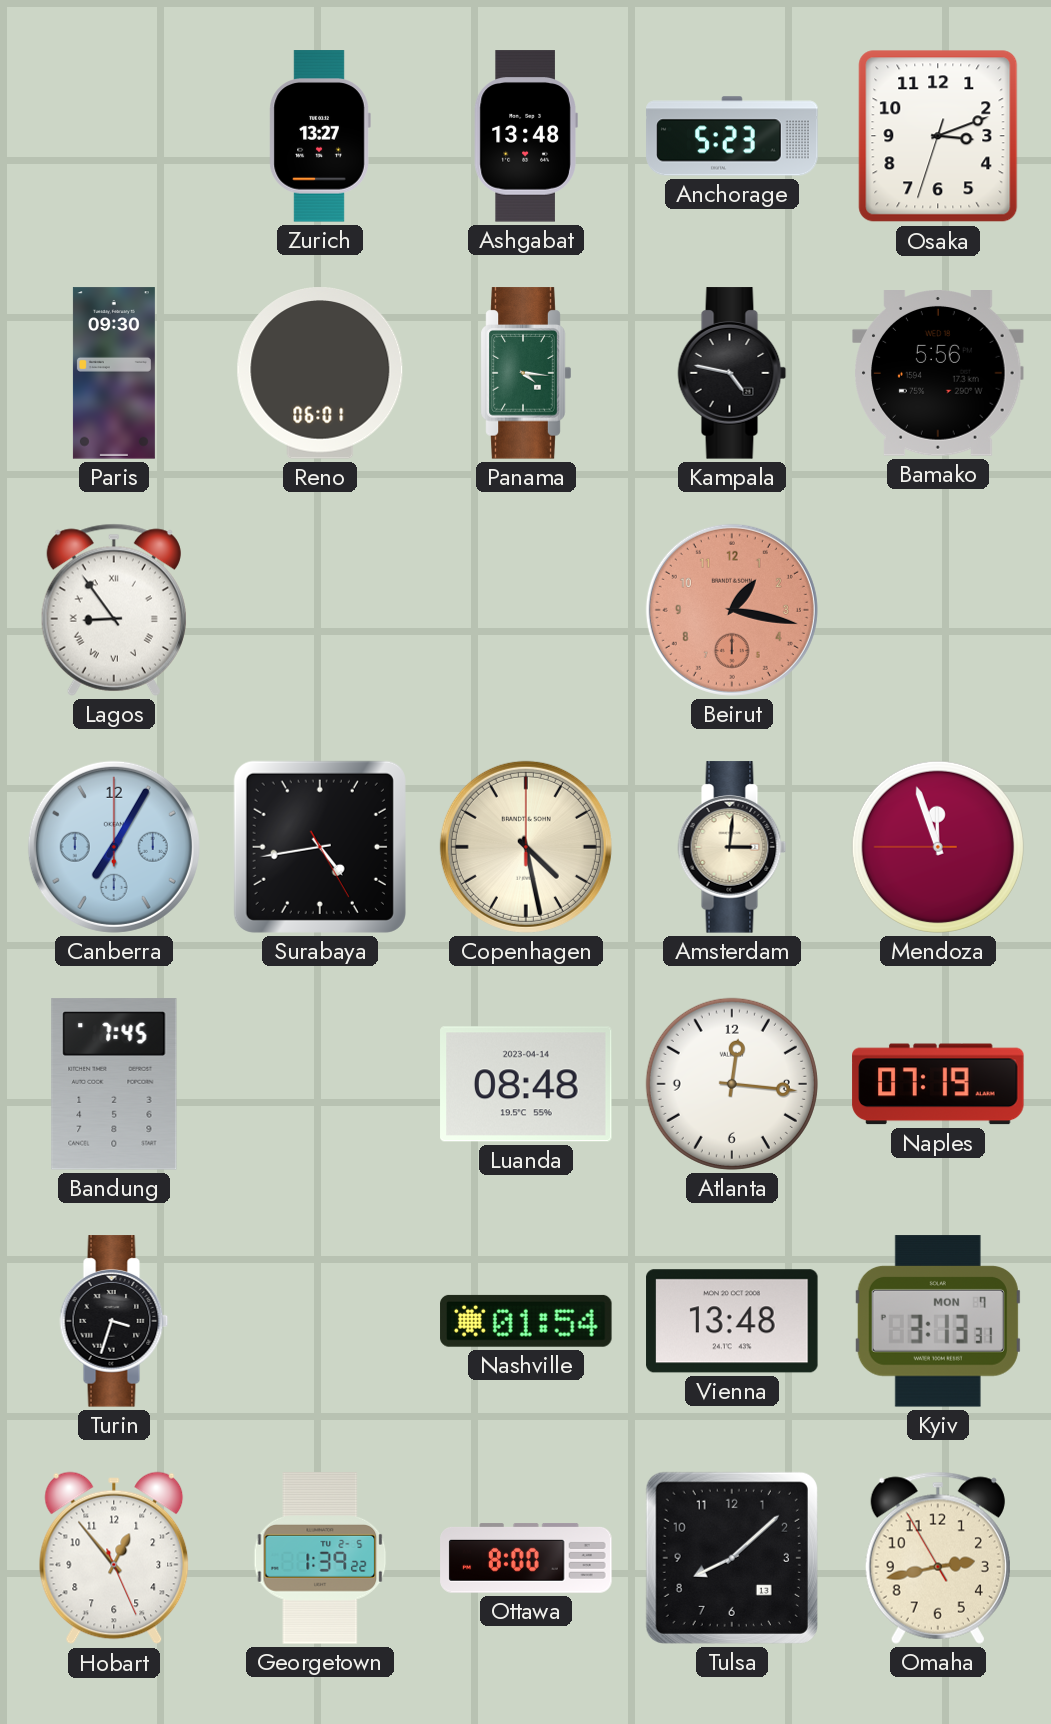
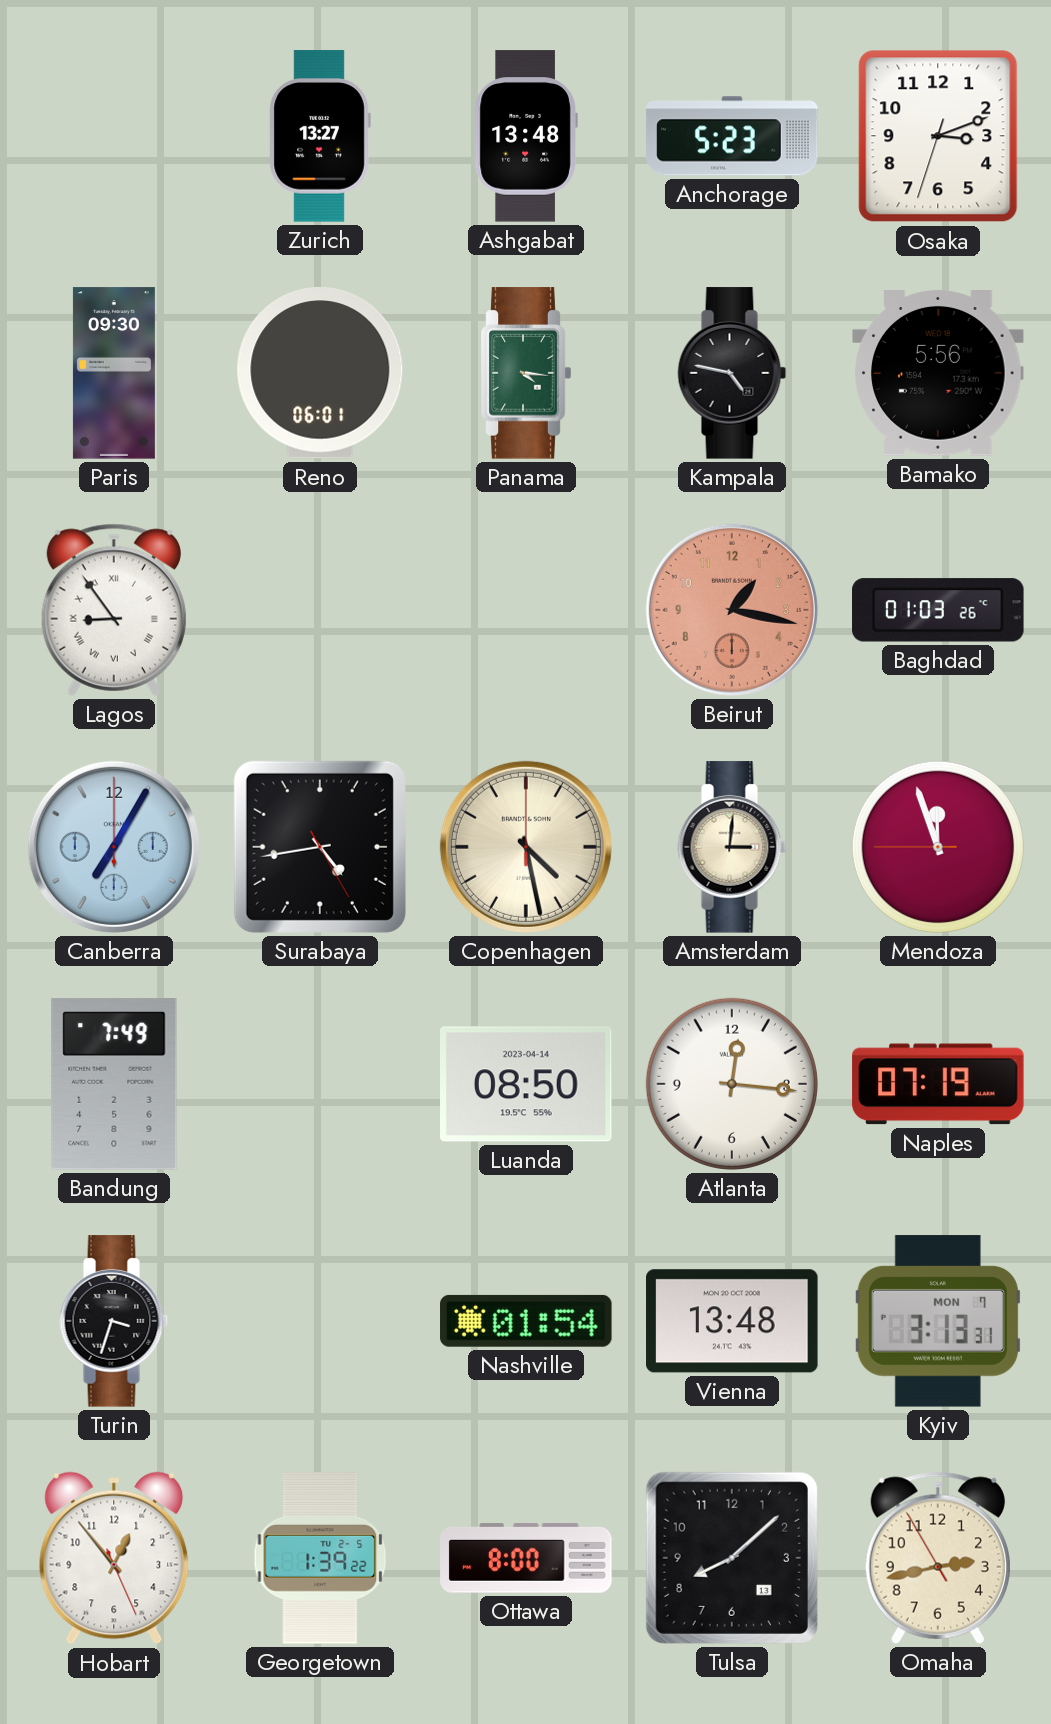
Baghdad: none -> 01:03
Bandung: 7:45 -> 7:49
Luanda: 08:48 -> 08:50
